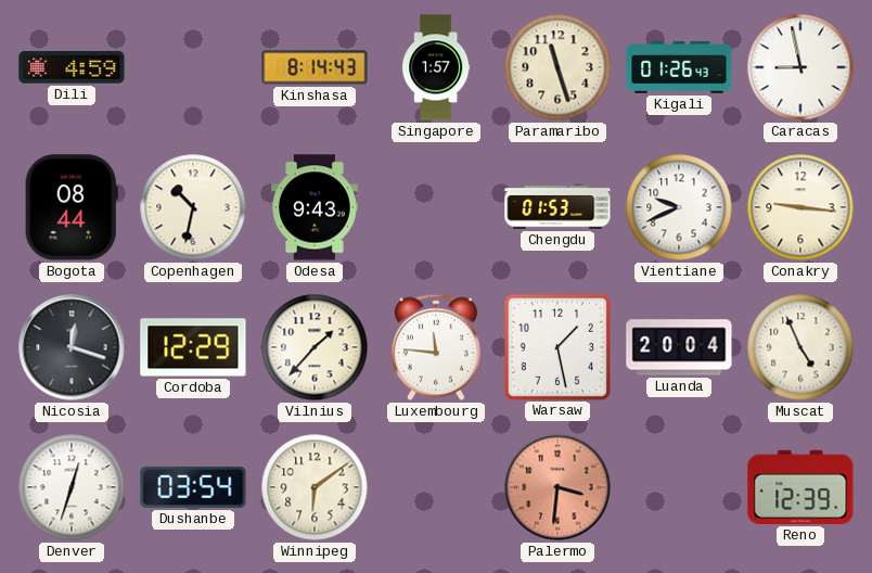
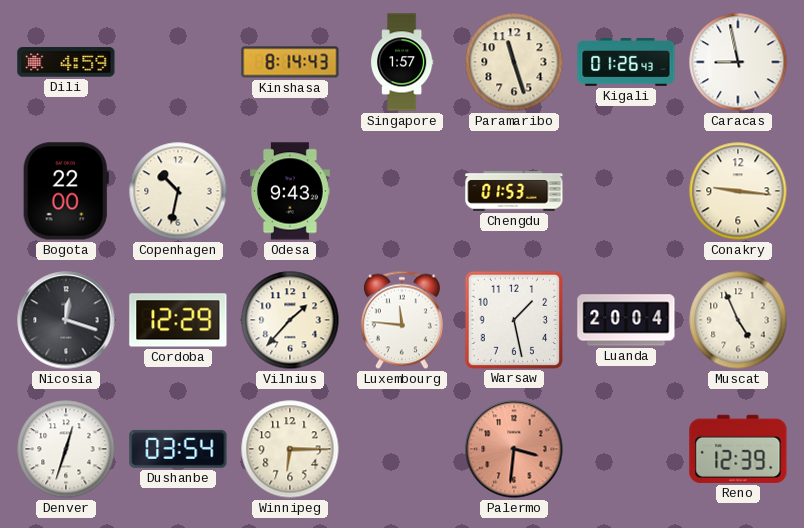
Bogota: 08:44 -> 22:00
Vientiane: 9:41 -> none
Winnipeg: 6:09 -> 6:15
